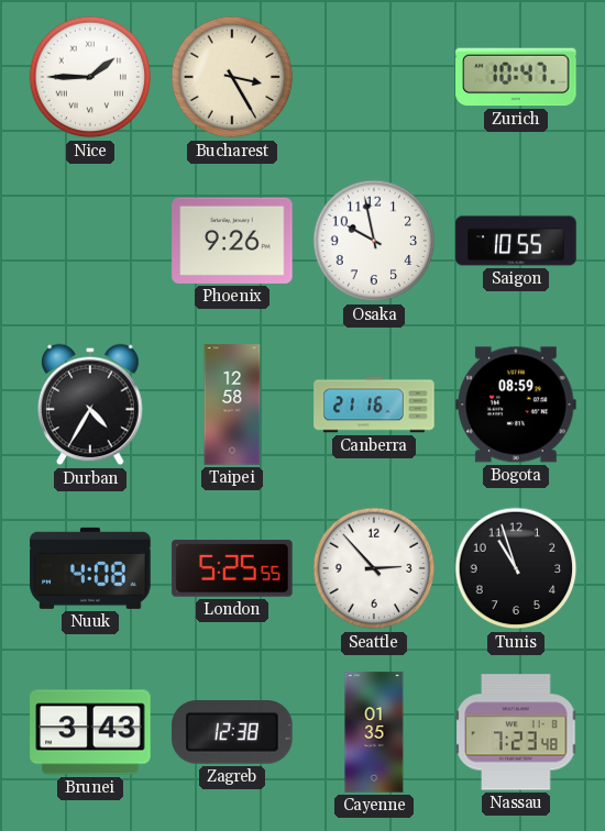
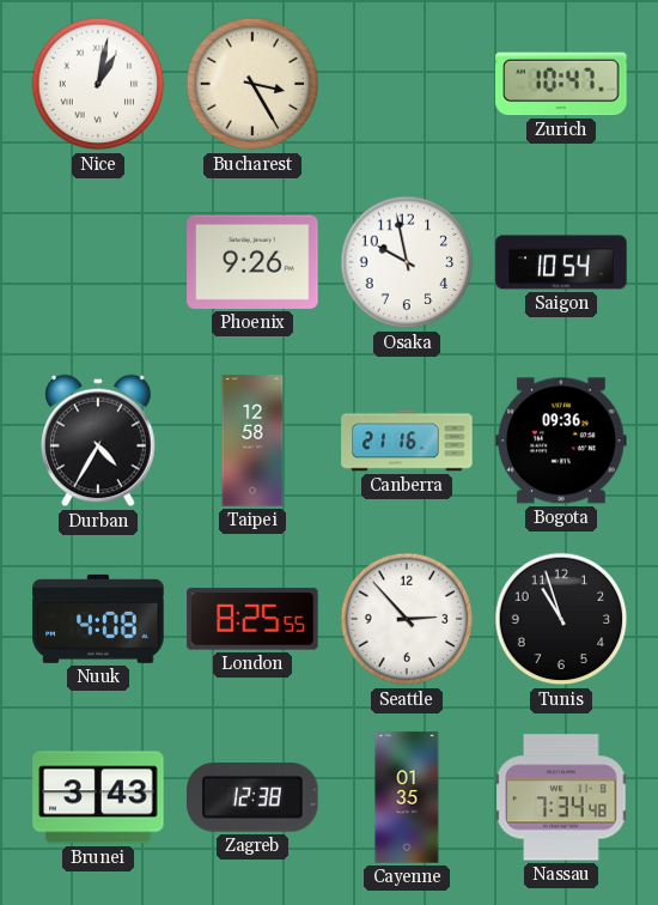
Nice: 1:45 -> 1:02
Saigon: 10:55 -> 10:54
Bogota: 08:59 -> 09:36
London: 5:25 -> 8:25
Nassau: 7:23 -> 7:34
